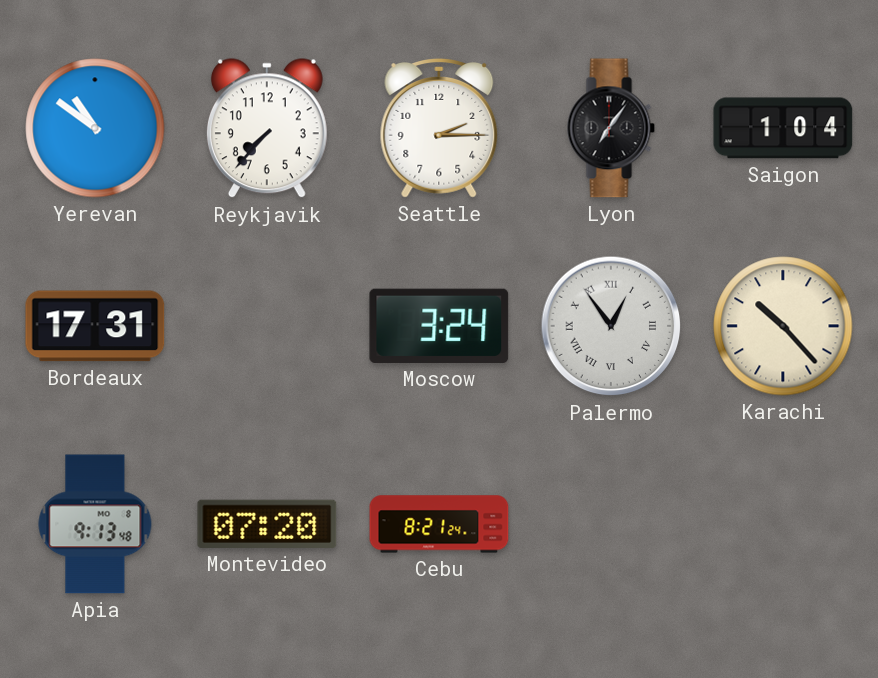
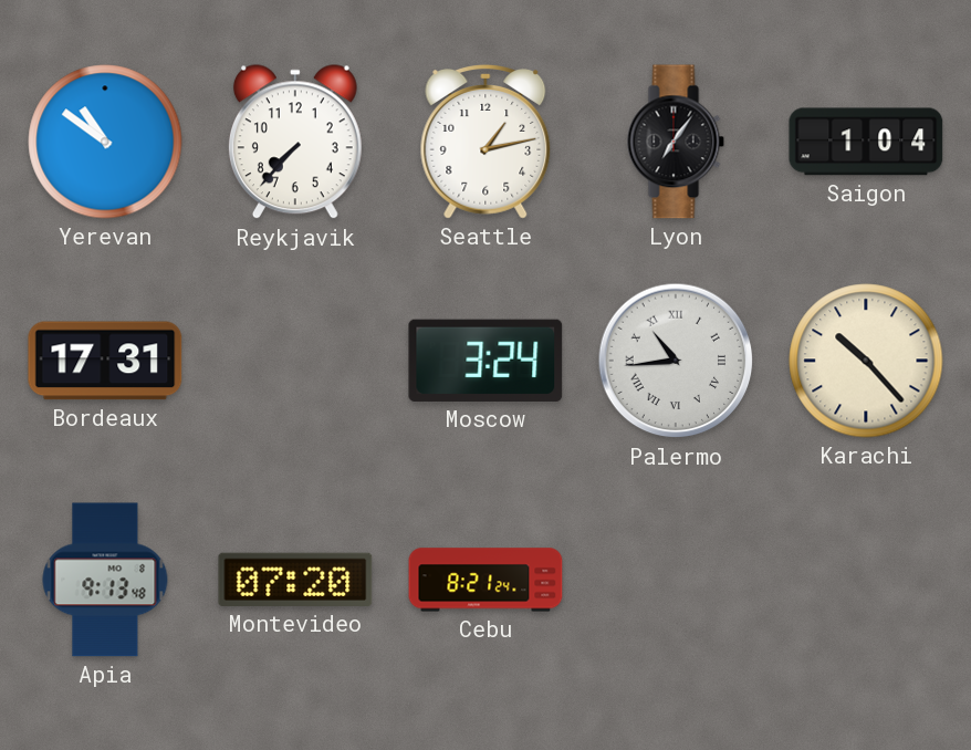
Seattle: 2:15 -> 1:13
Palermo: 12:54 -> 10:44
